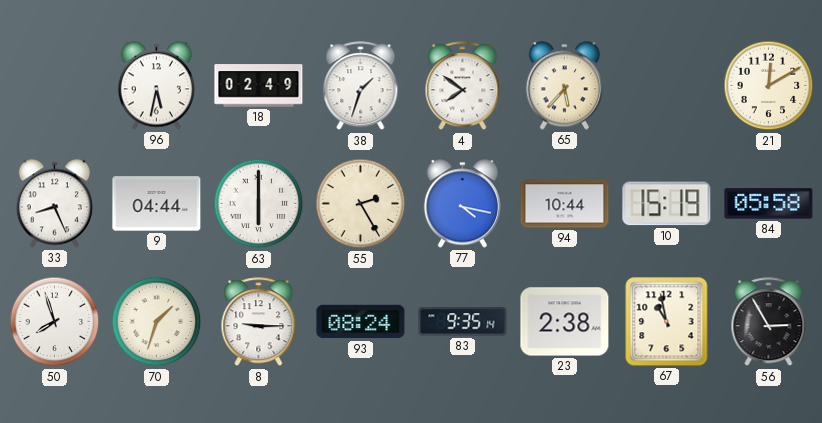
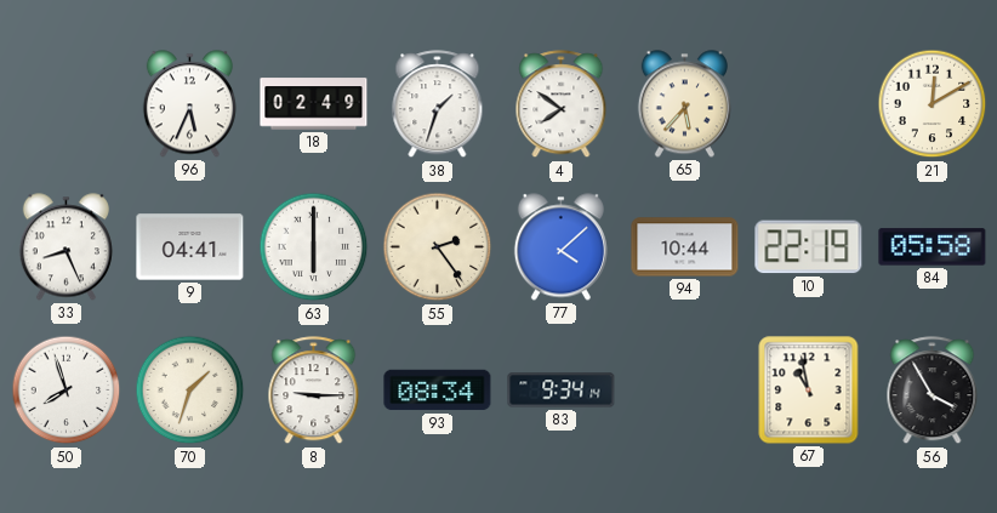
96: 5:32 -> 5:34
9: 04:44 -> 04:41
55: 2:25 -> 2:24
77: 4:17 -> 4:08
10: 15:19 -> 22:19
93: 08:24 -> 08:34
83: 9:35 -> 9:34
23: 2:38 -> none
56: 2:55 -> 3:55
